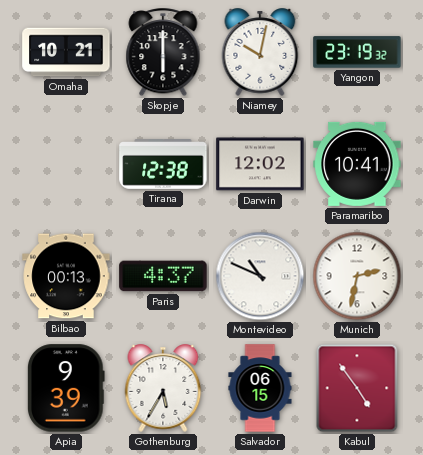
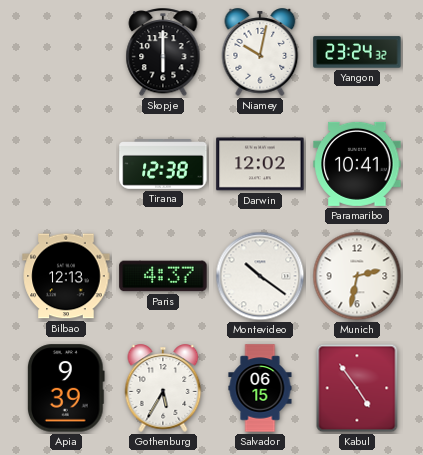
Omaha: 10:21 -> none
Yangon: 23:19 -> 23:24
Bilbao: 00:13 -> 12:13
Montevideo: 10:49 -> 10:21
